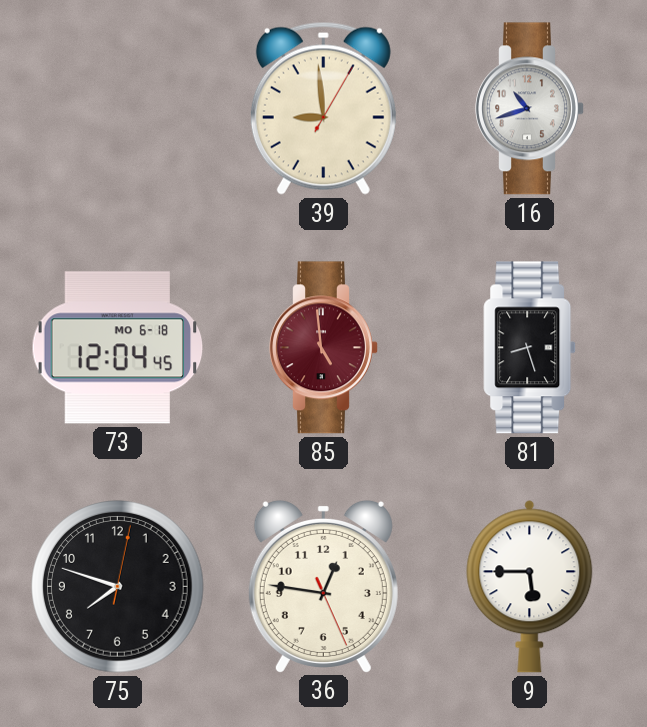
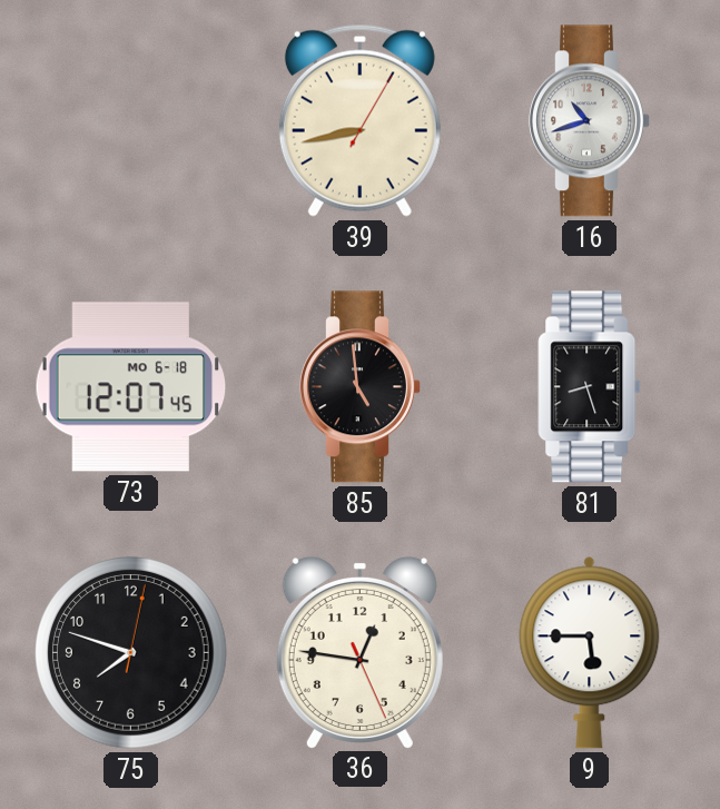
39: 8:59 -> 8:43
73: 12:04 -> 12:07
85 dial: burgundy -> black
